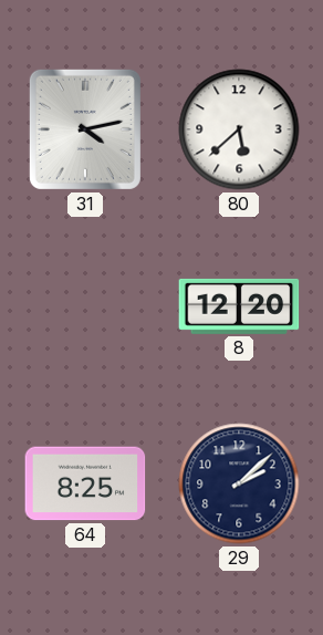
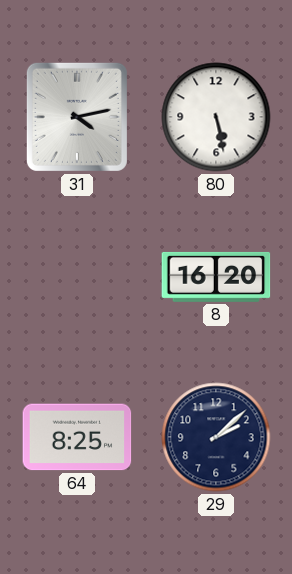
80: 5:38 -> 5:28
8: 12:20 -> 16:20
